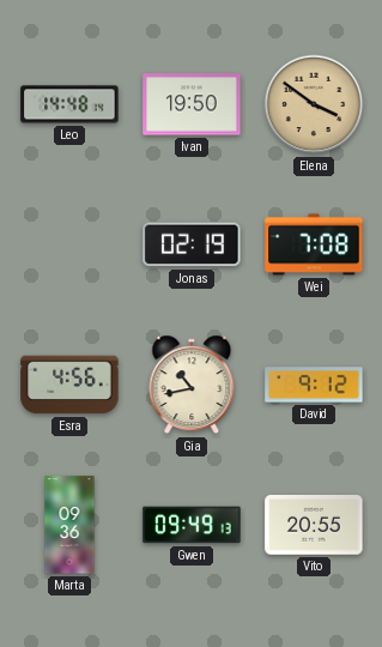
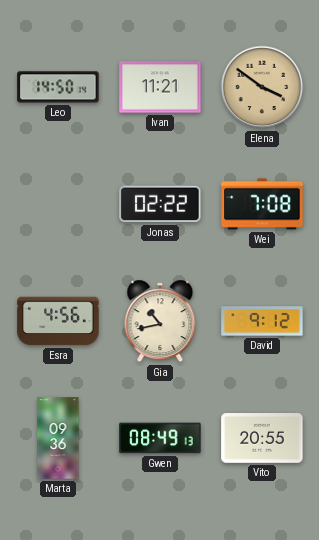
Leo: 14:48 -> 14:50
Ivan: 19:50 -> 11:21
Jonas: 02:19 -> 02:22
Gwen: 09:49 -> 08:49
